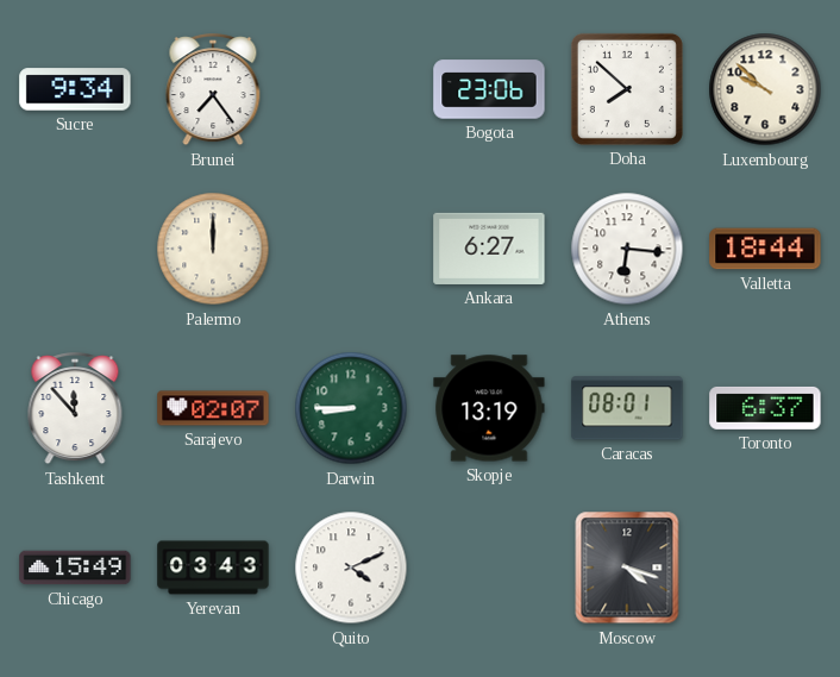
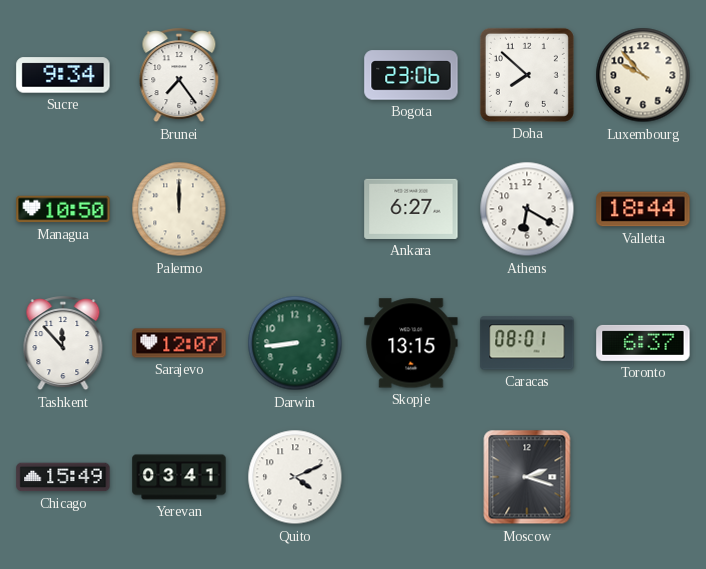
Luxembourg: 9:52 -> 9:53
Managua: none -> 10:50
Athens: 6:16 -> 6:20
Sarajevo: 02:07 -> 12:07
Darwin: 8:45 -> 8:44
Skopje: 13:19 -> 13:15
Yerevan: 03:43 -> 03:41
Moscow: 4:18 -> 2:18
